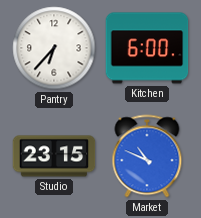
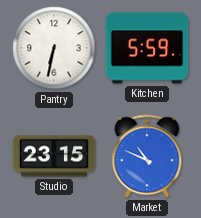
Pantry: 6:37 -> 6:32
Kitchen: 6:00 -> 5:59
